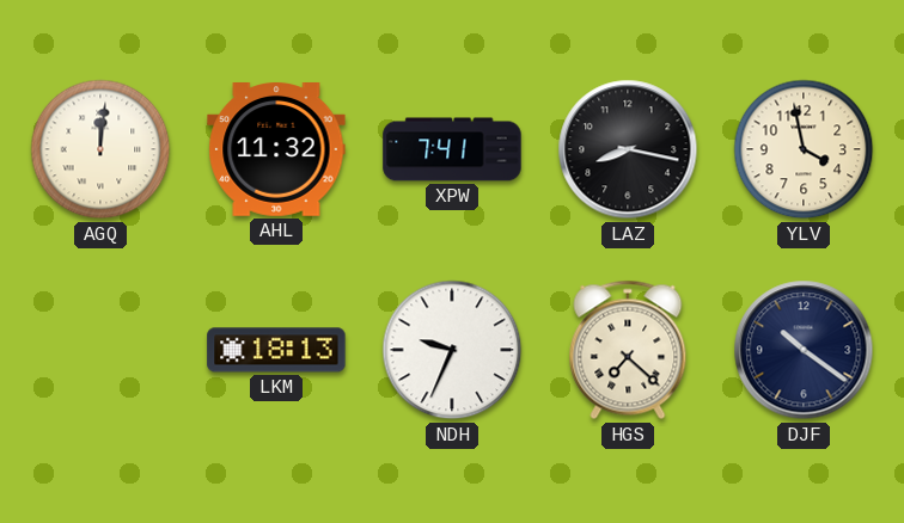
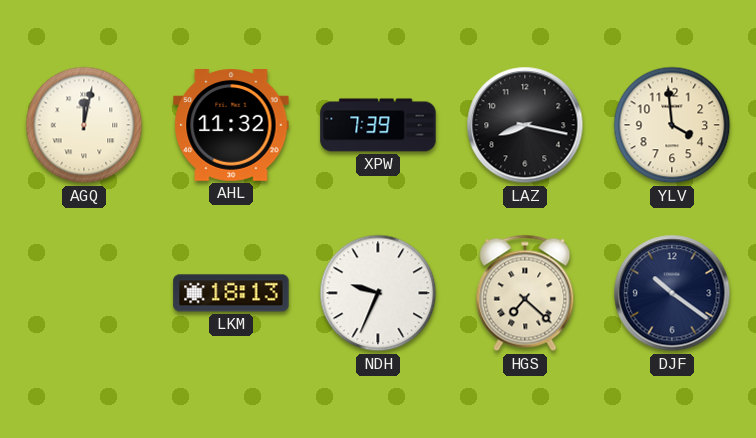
AGQ: 12:01 -> 12:02
XPW: 7:41 -> 7:39
YLV: 3:58 -> 3:59
